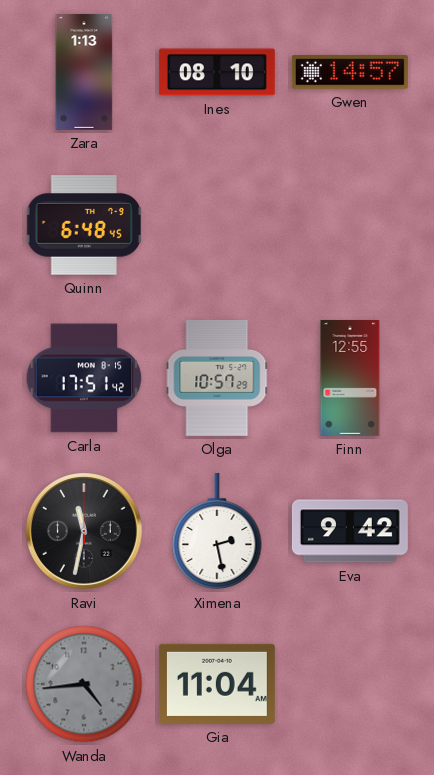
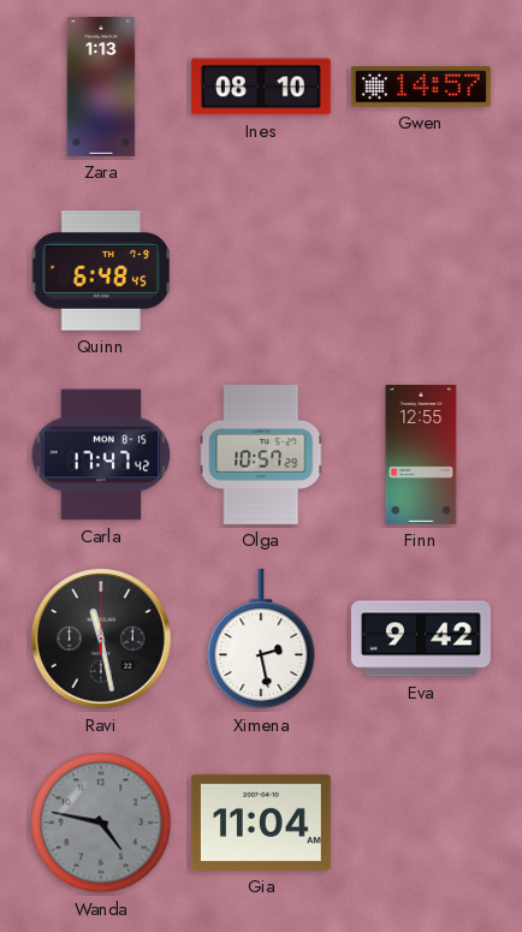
Carla: 17:51 -> 17:47
Ravi: 11:32 -> 11:28
Wanda: 4:44 -> 4:47
